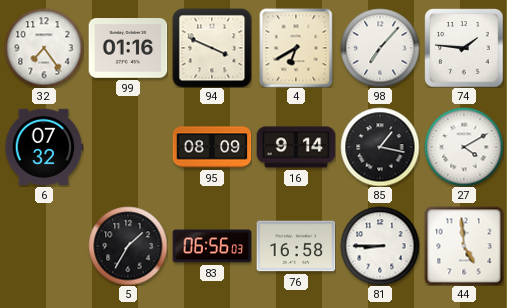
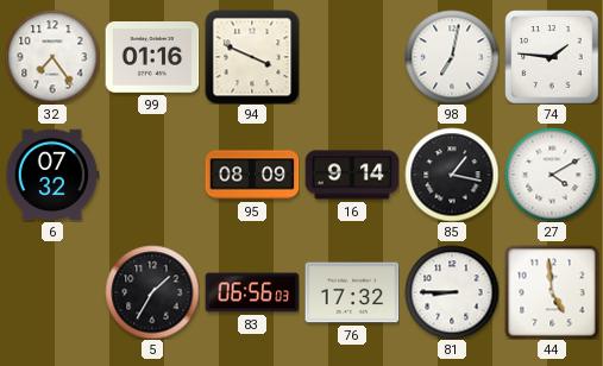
4: 6:40 -> none
98: 7:07 -> 7:02
76: 16:58 -> 17:32
